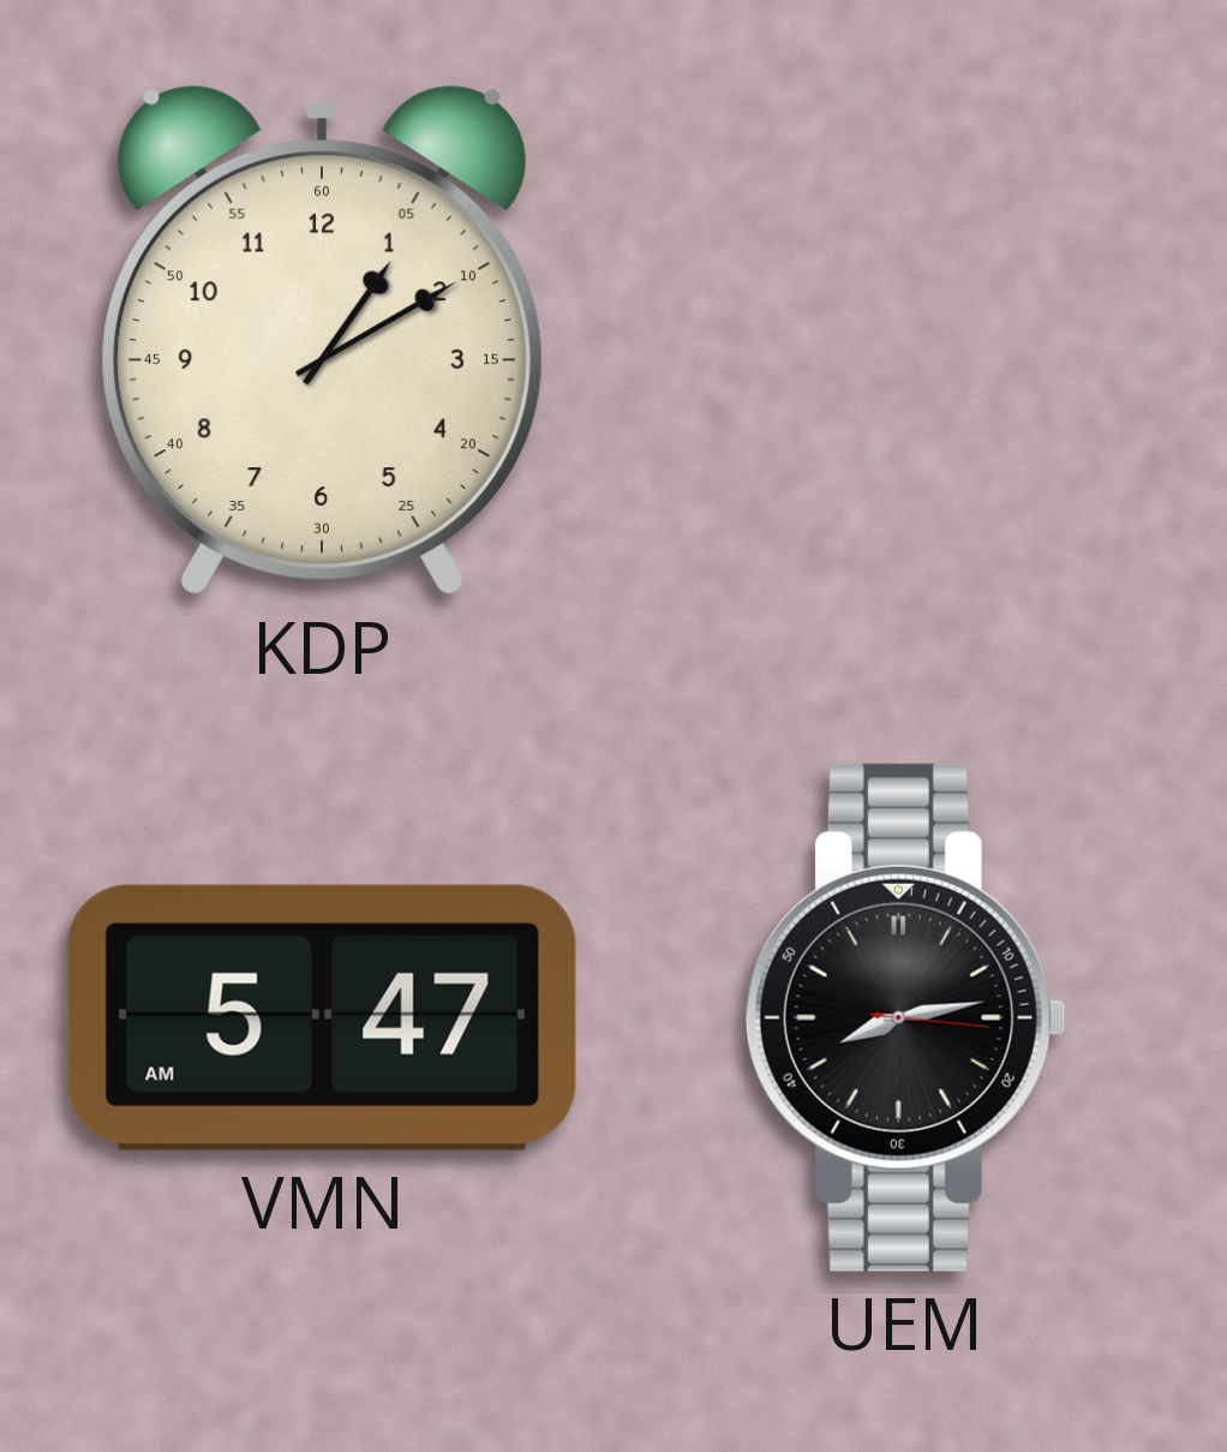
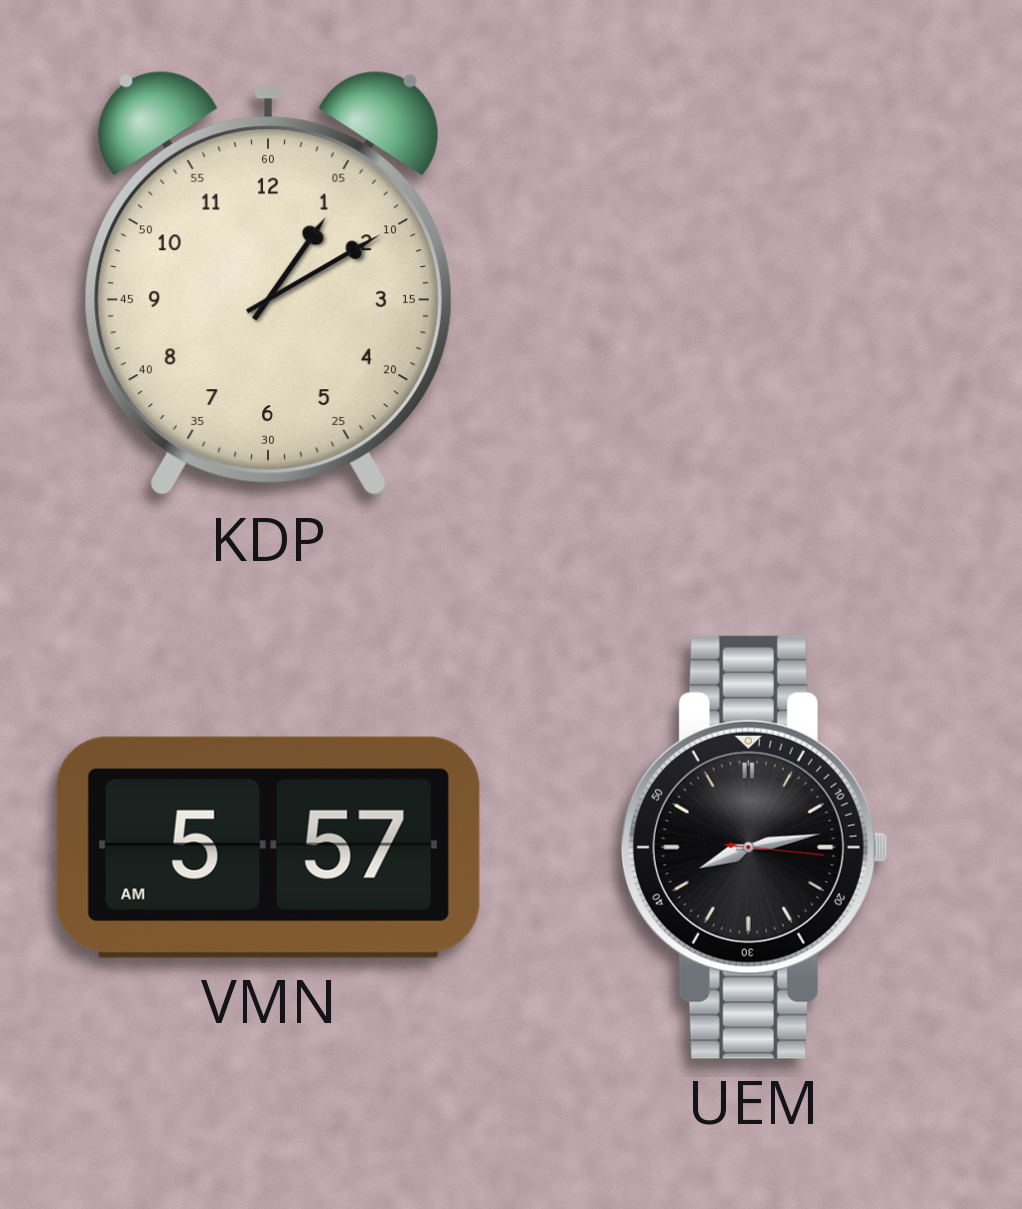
VMN: 5:47 -> 5:57
